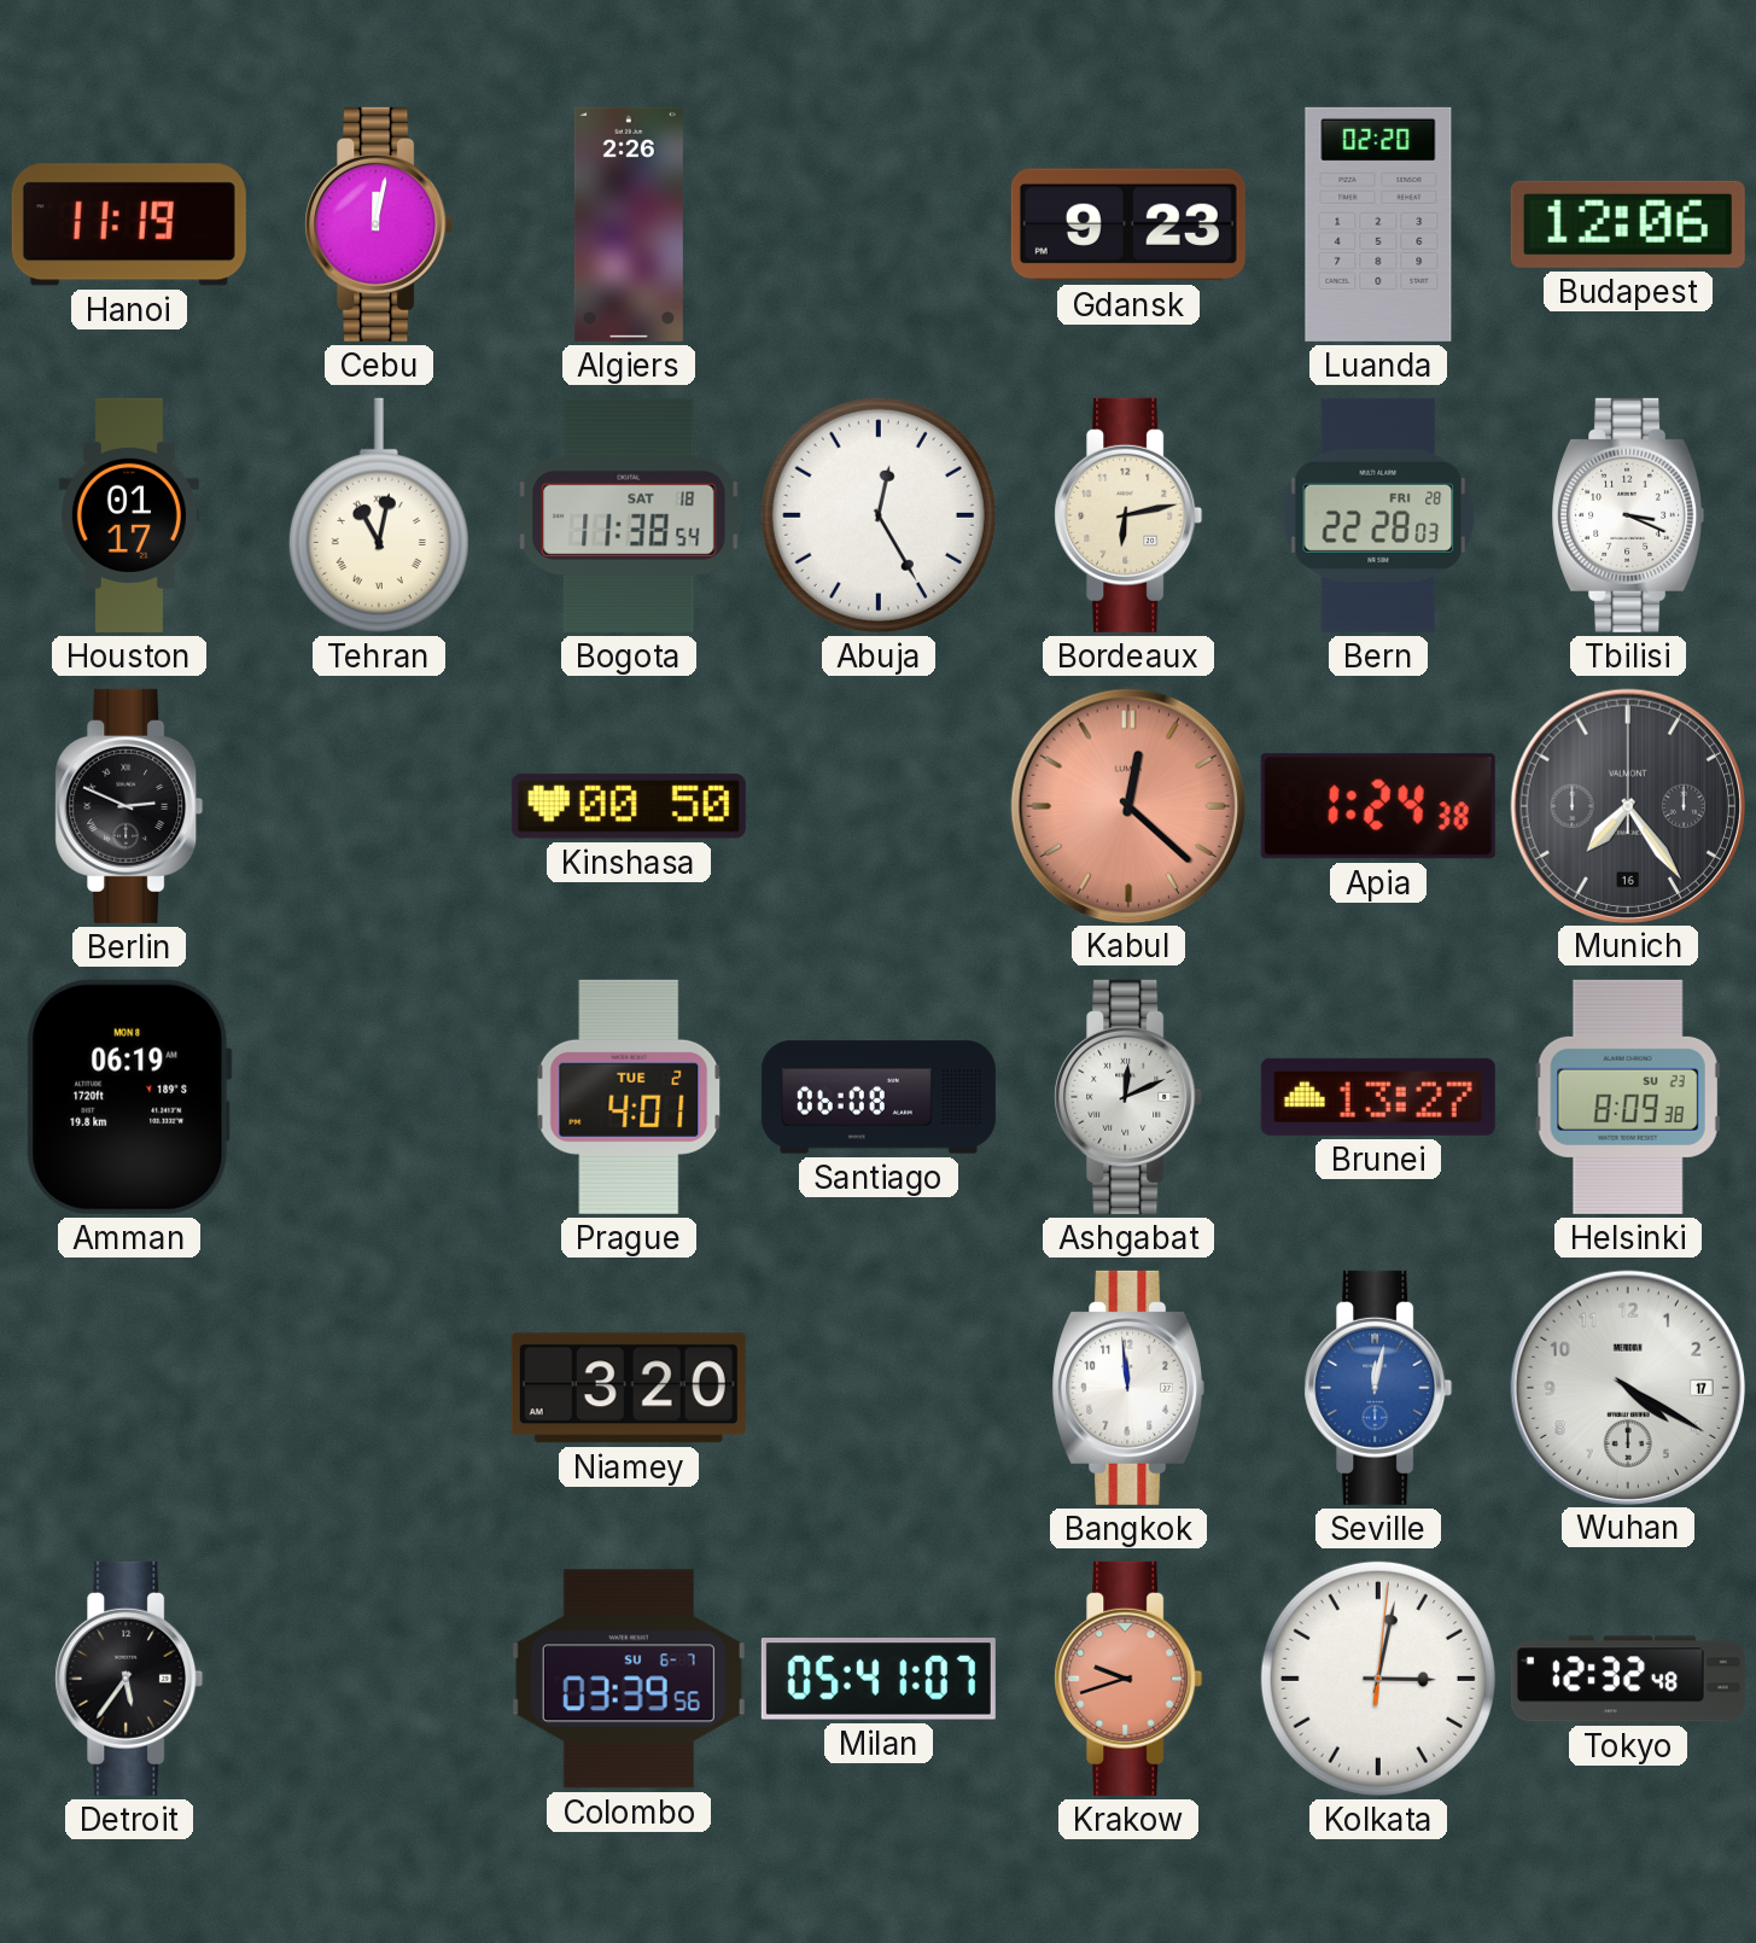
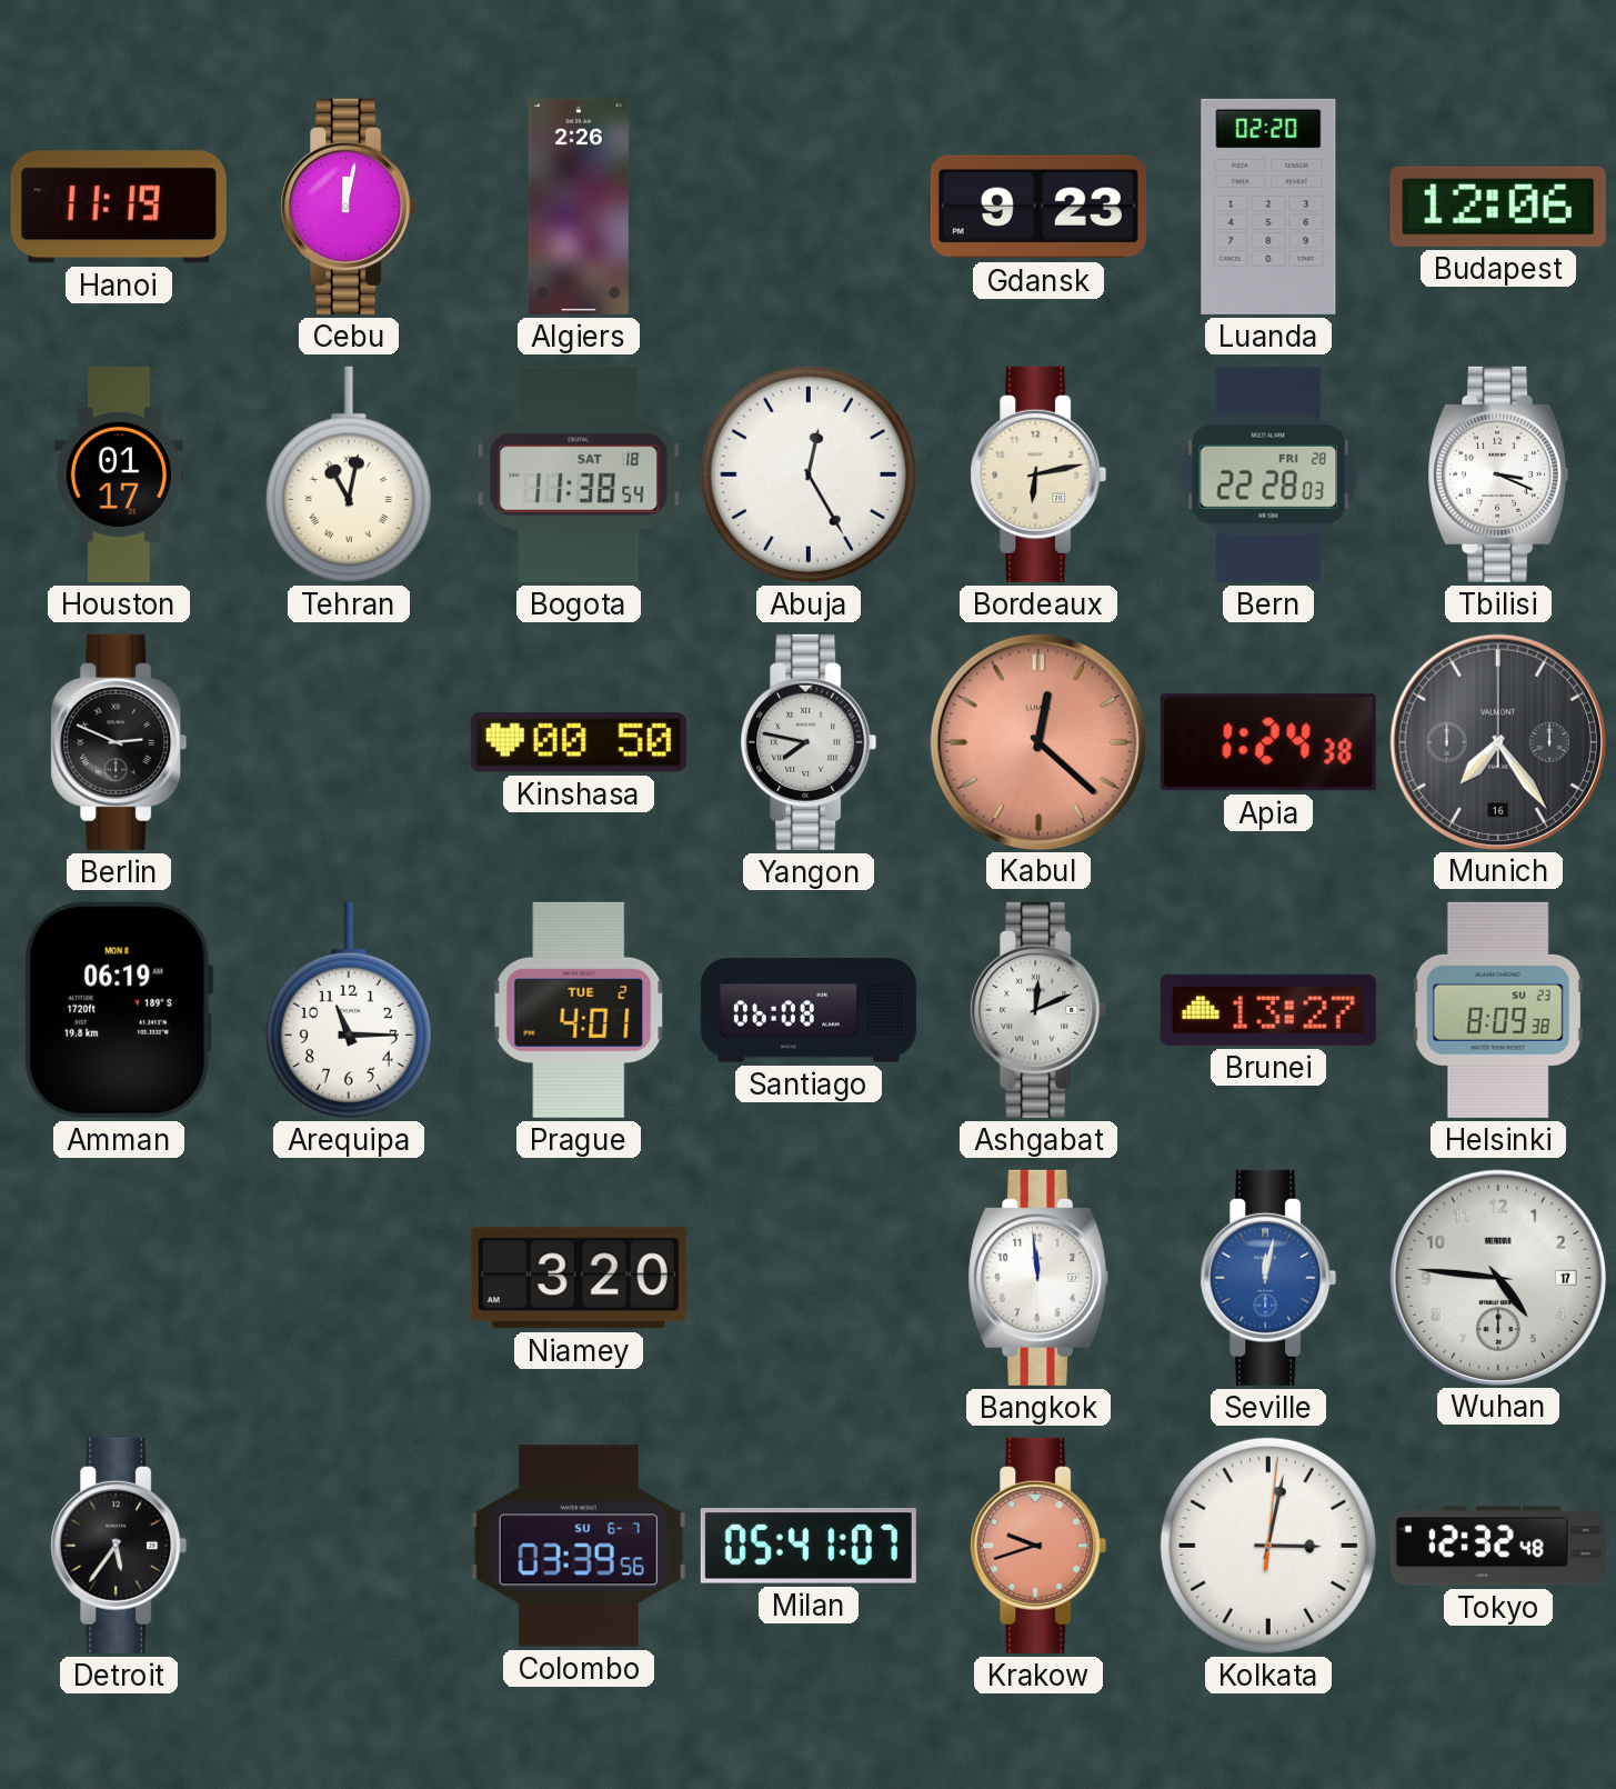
Yangon: none -> 7:47
Arequipa: none -> 11:15
Wuhan: 4:20 -> 4:46
